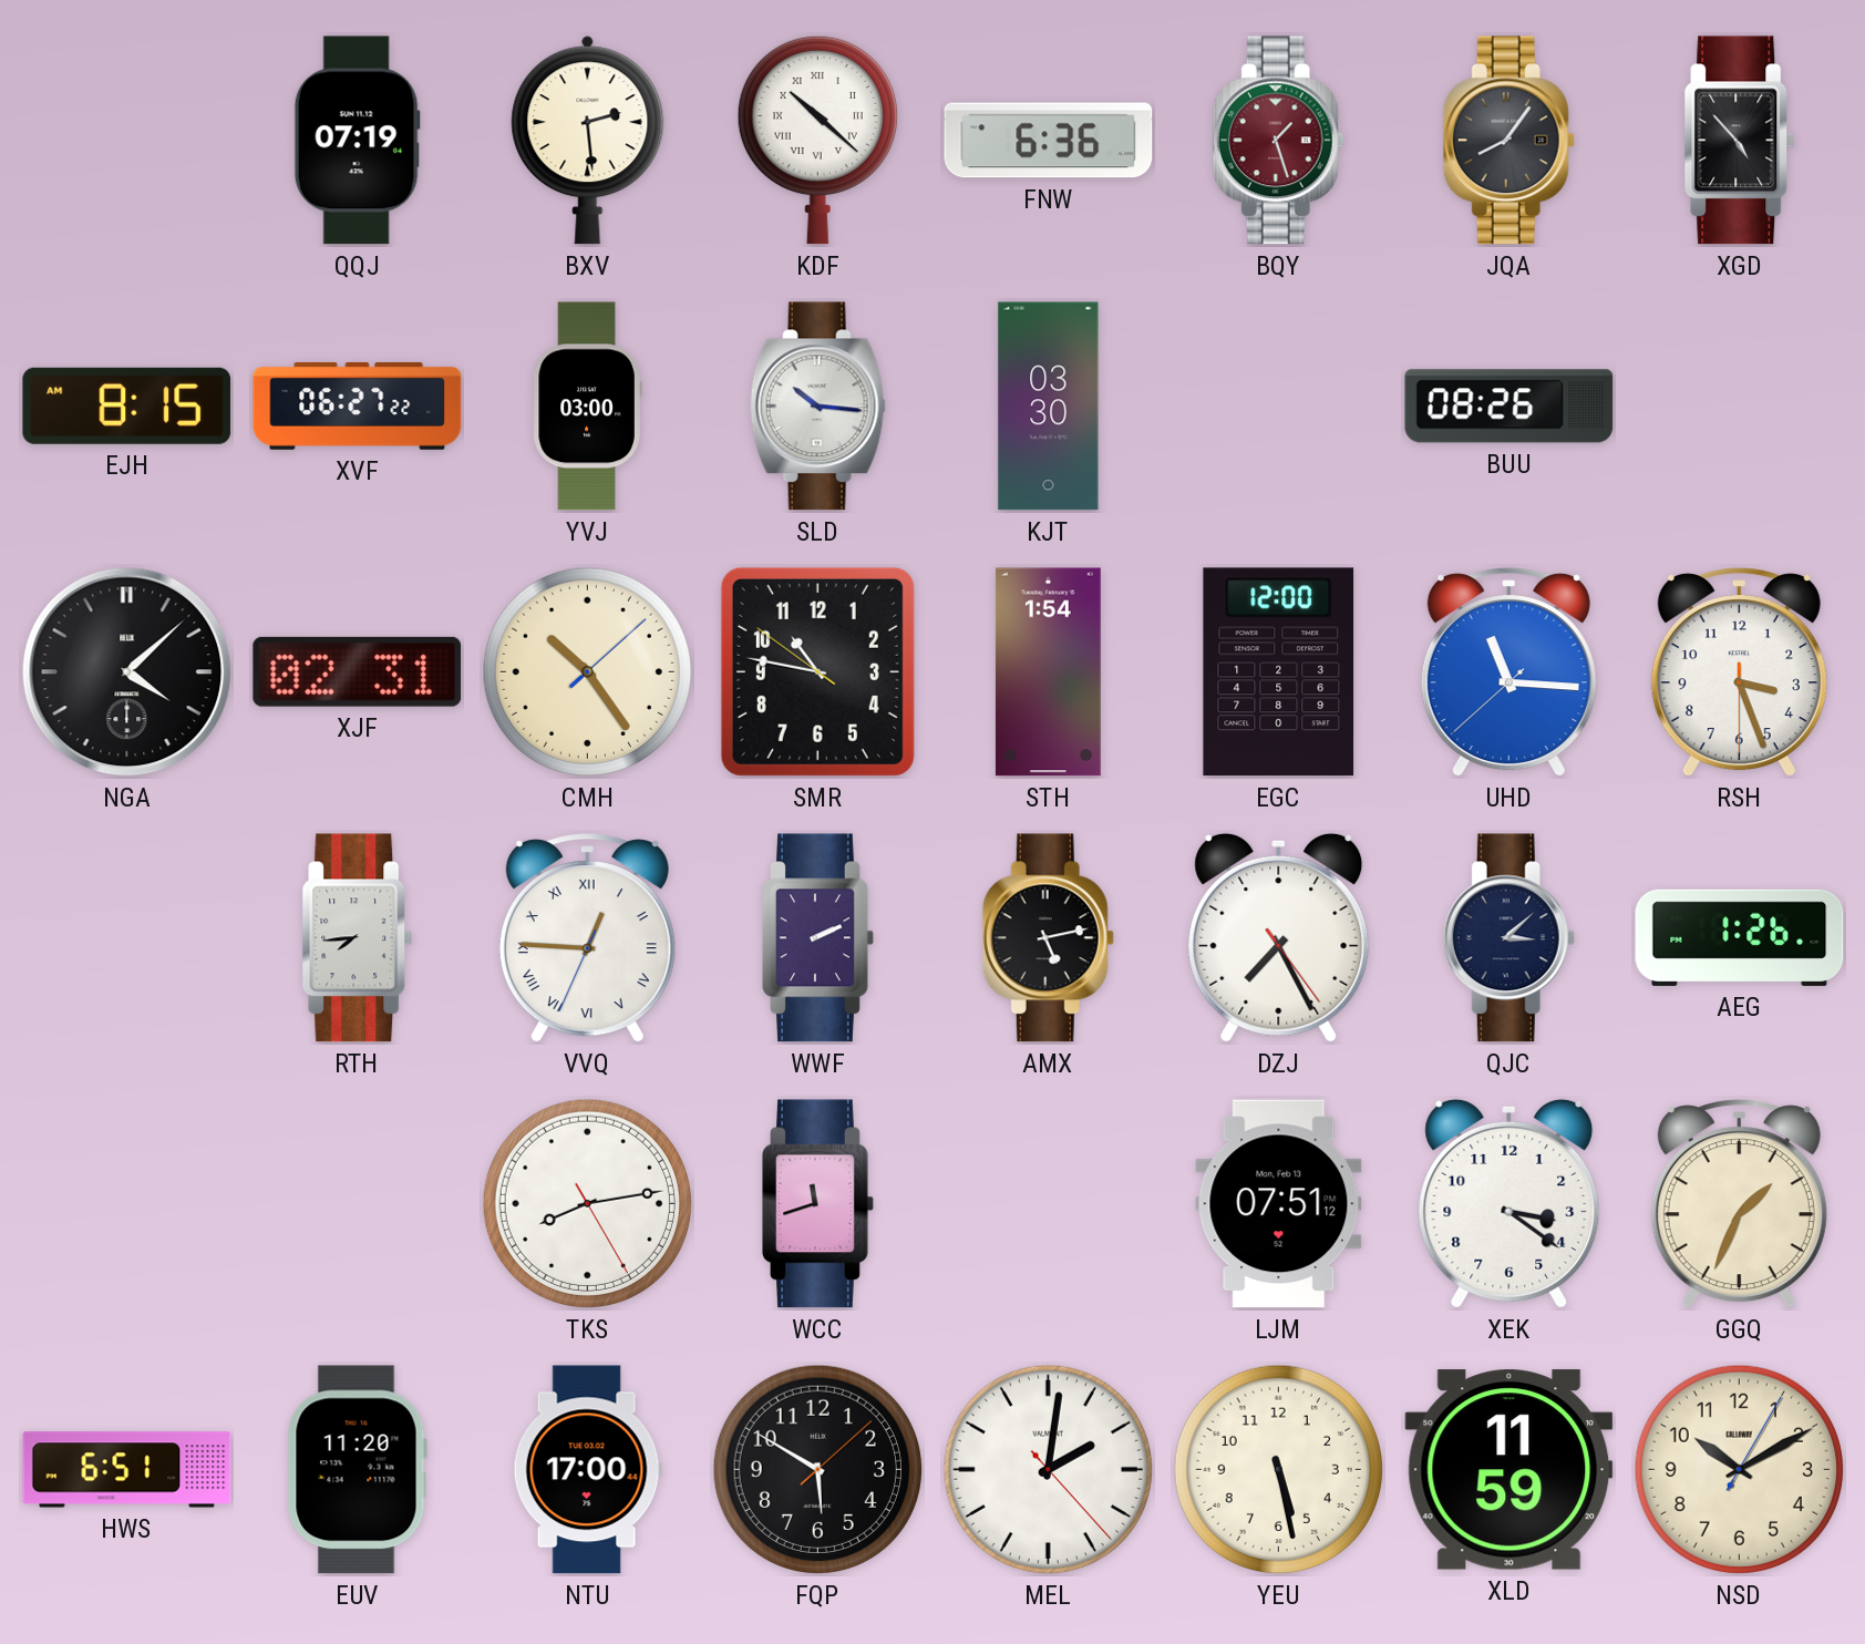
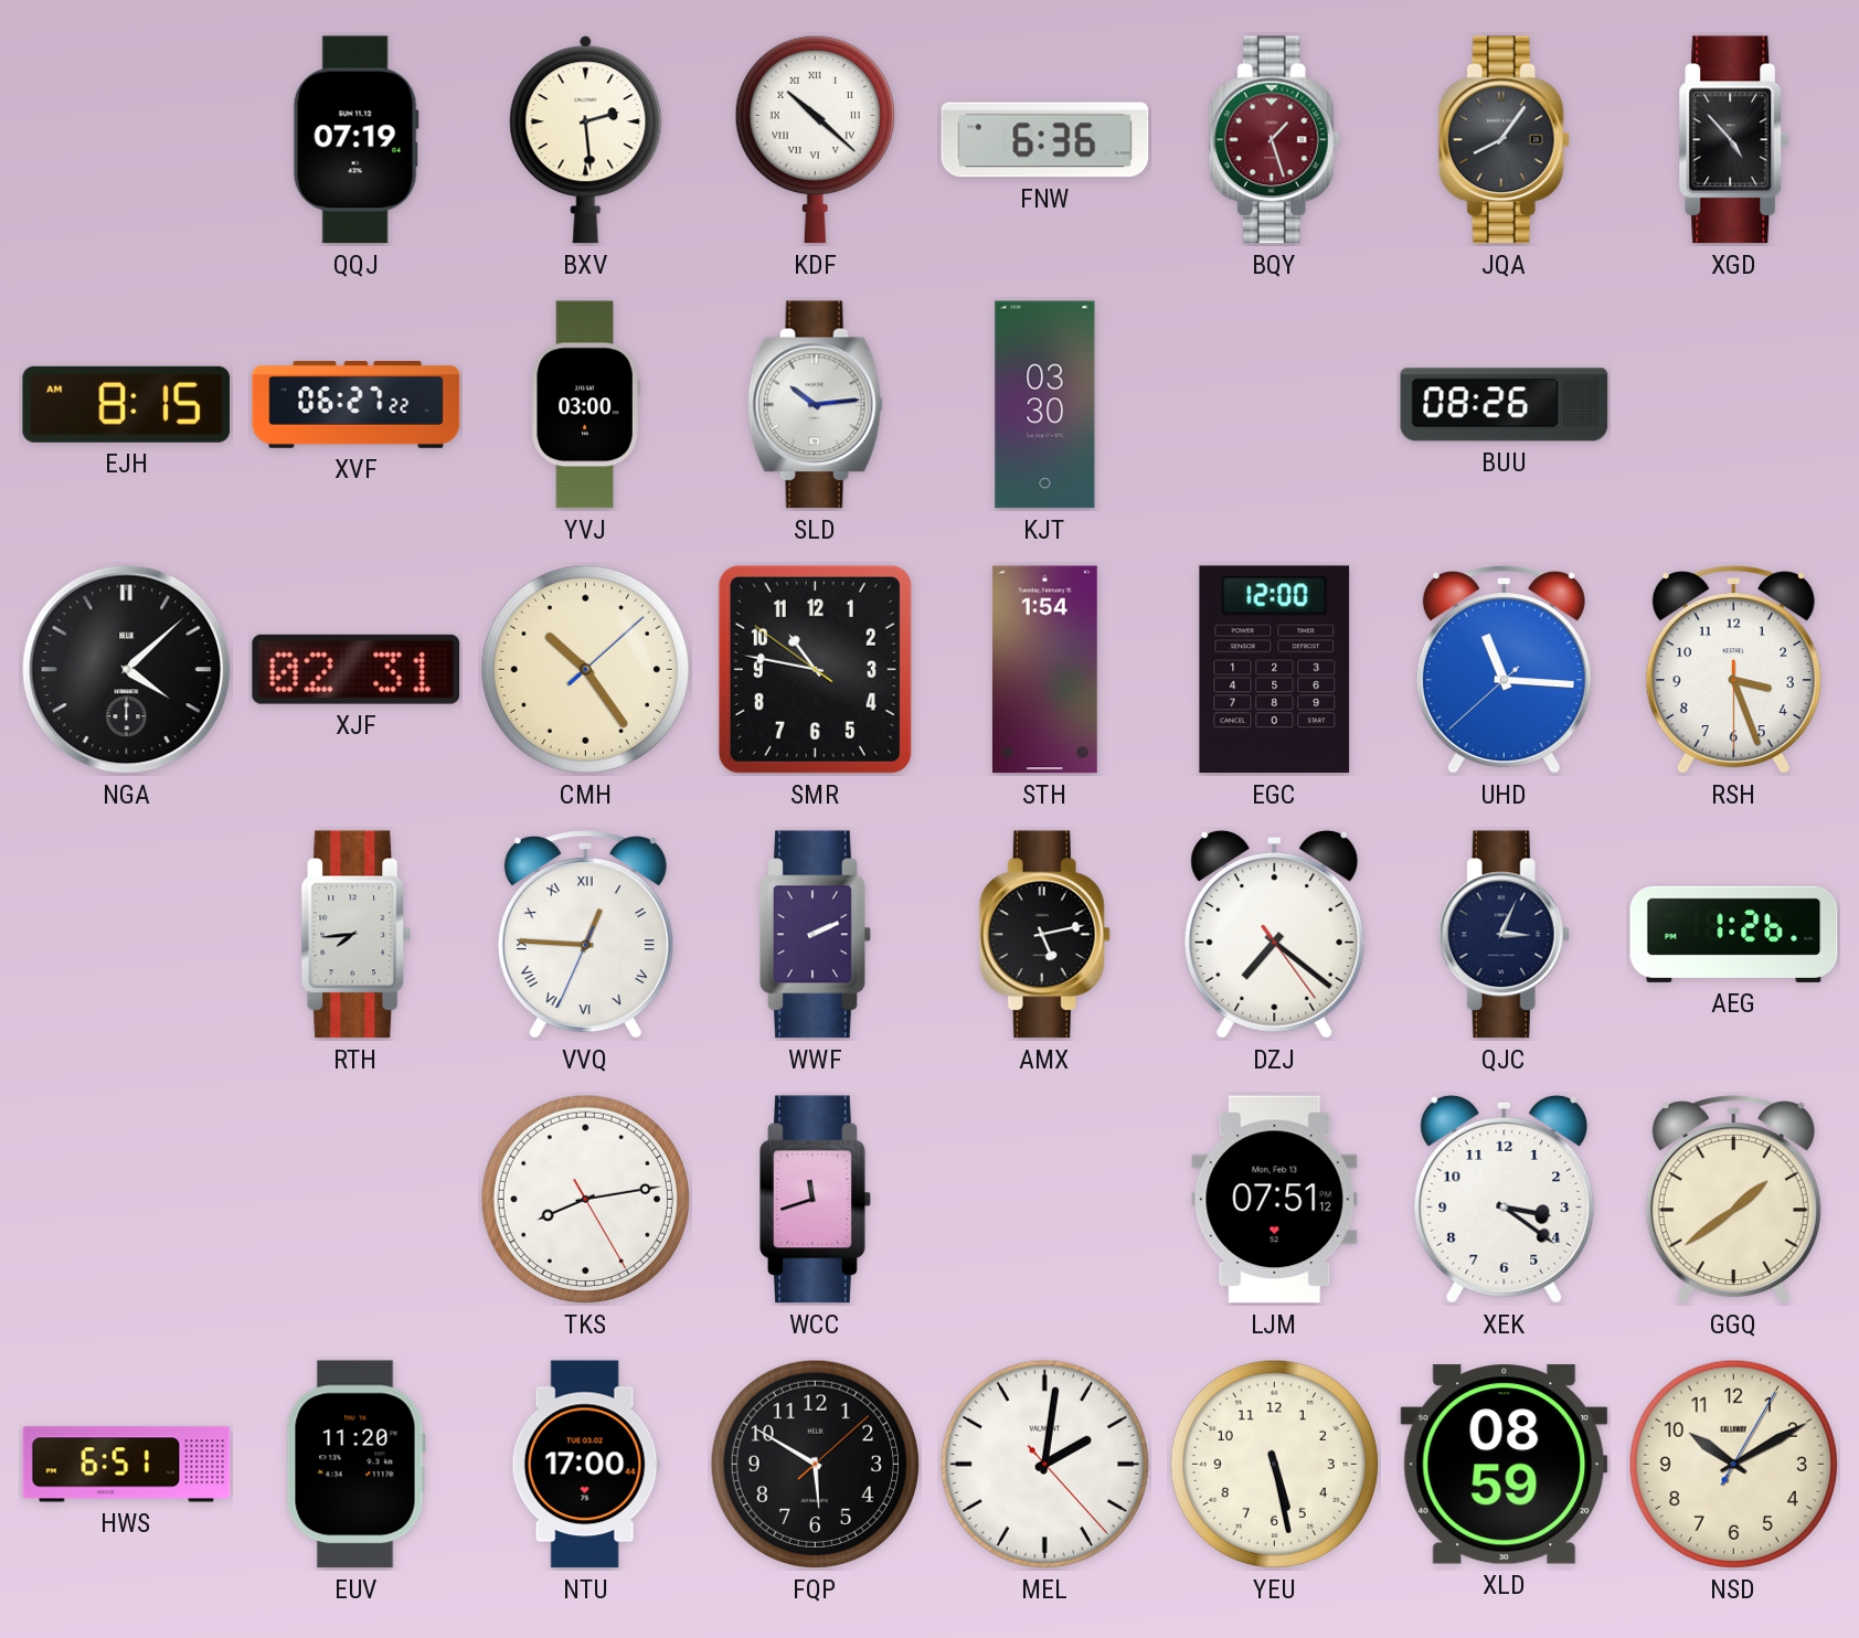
SLD: 10:16 -> 10:14
DZJ: 7:25 -> 7:21
QJC: 3:08 -> 3:04
GGQ: 1:34 -> 1:39
XLD: 11:59 -> 08:59
